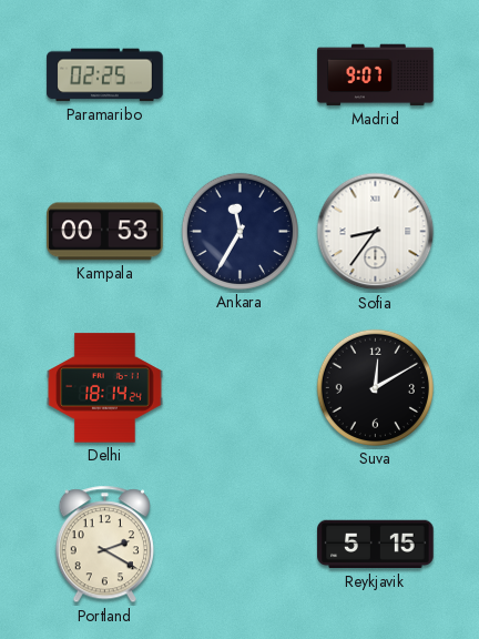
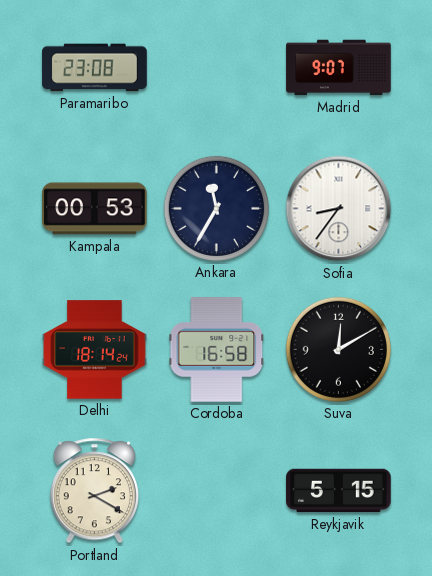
Paramaribo: 02:25 -> 23:08
Cordoba: none -> 16:58
